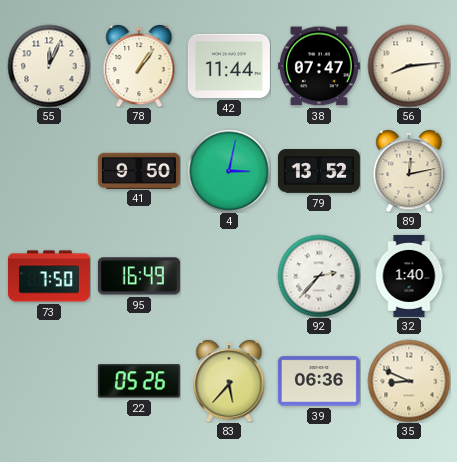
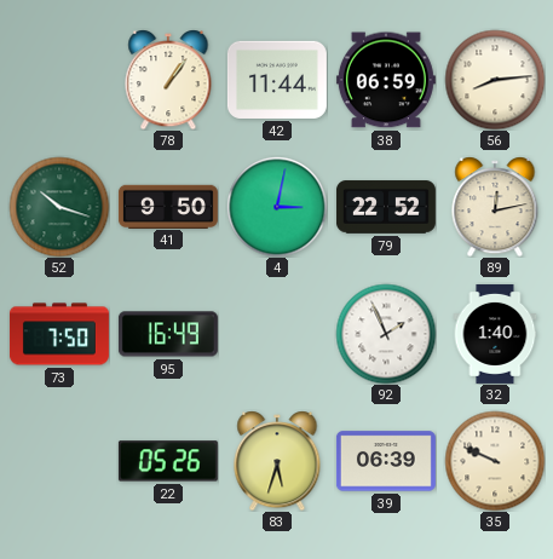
55: 12:04 -> none
38: 07:47 -> 06:59
52: none -> 10:18
79: 13:52 -> 22:52
92: 2:37 -> 1:56
83: 5:37 -> 5:33
39: 06:36 -> 06:39
35: 8:49 -> 9:49
